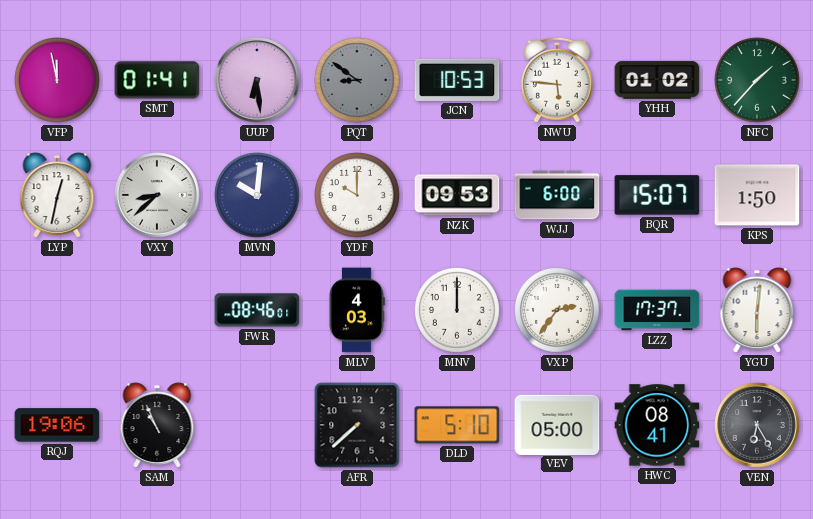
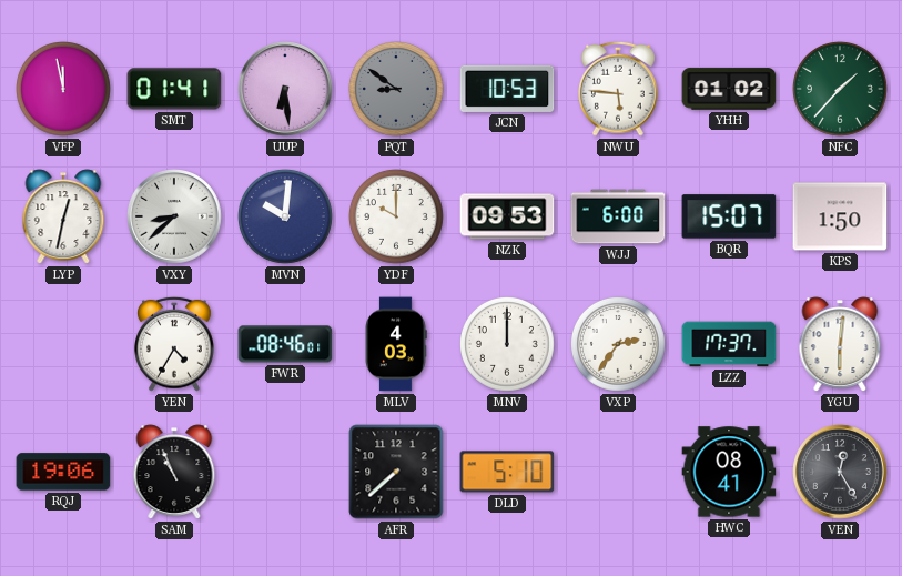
YEN: none -> 4:35
VEV: 05:00 -> none
VEN: 6:25 -> 12:25
